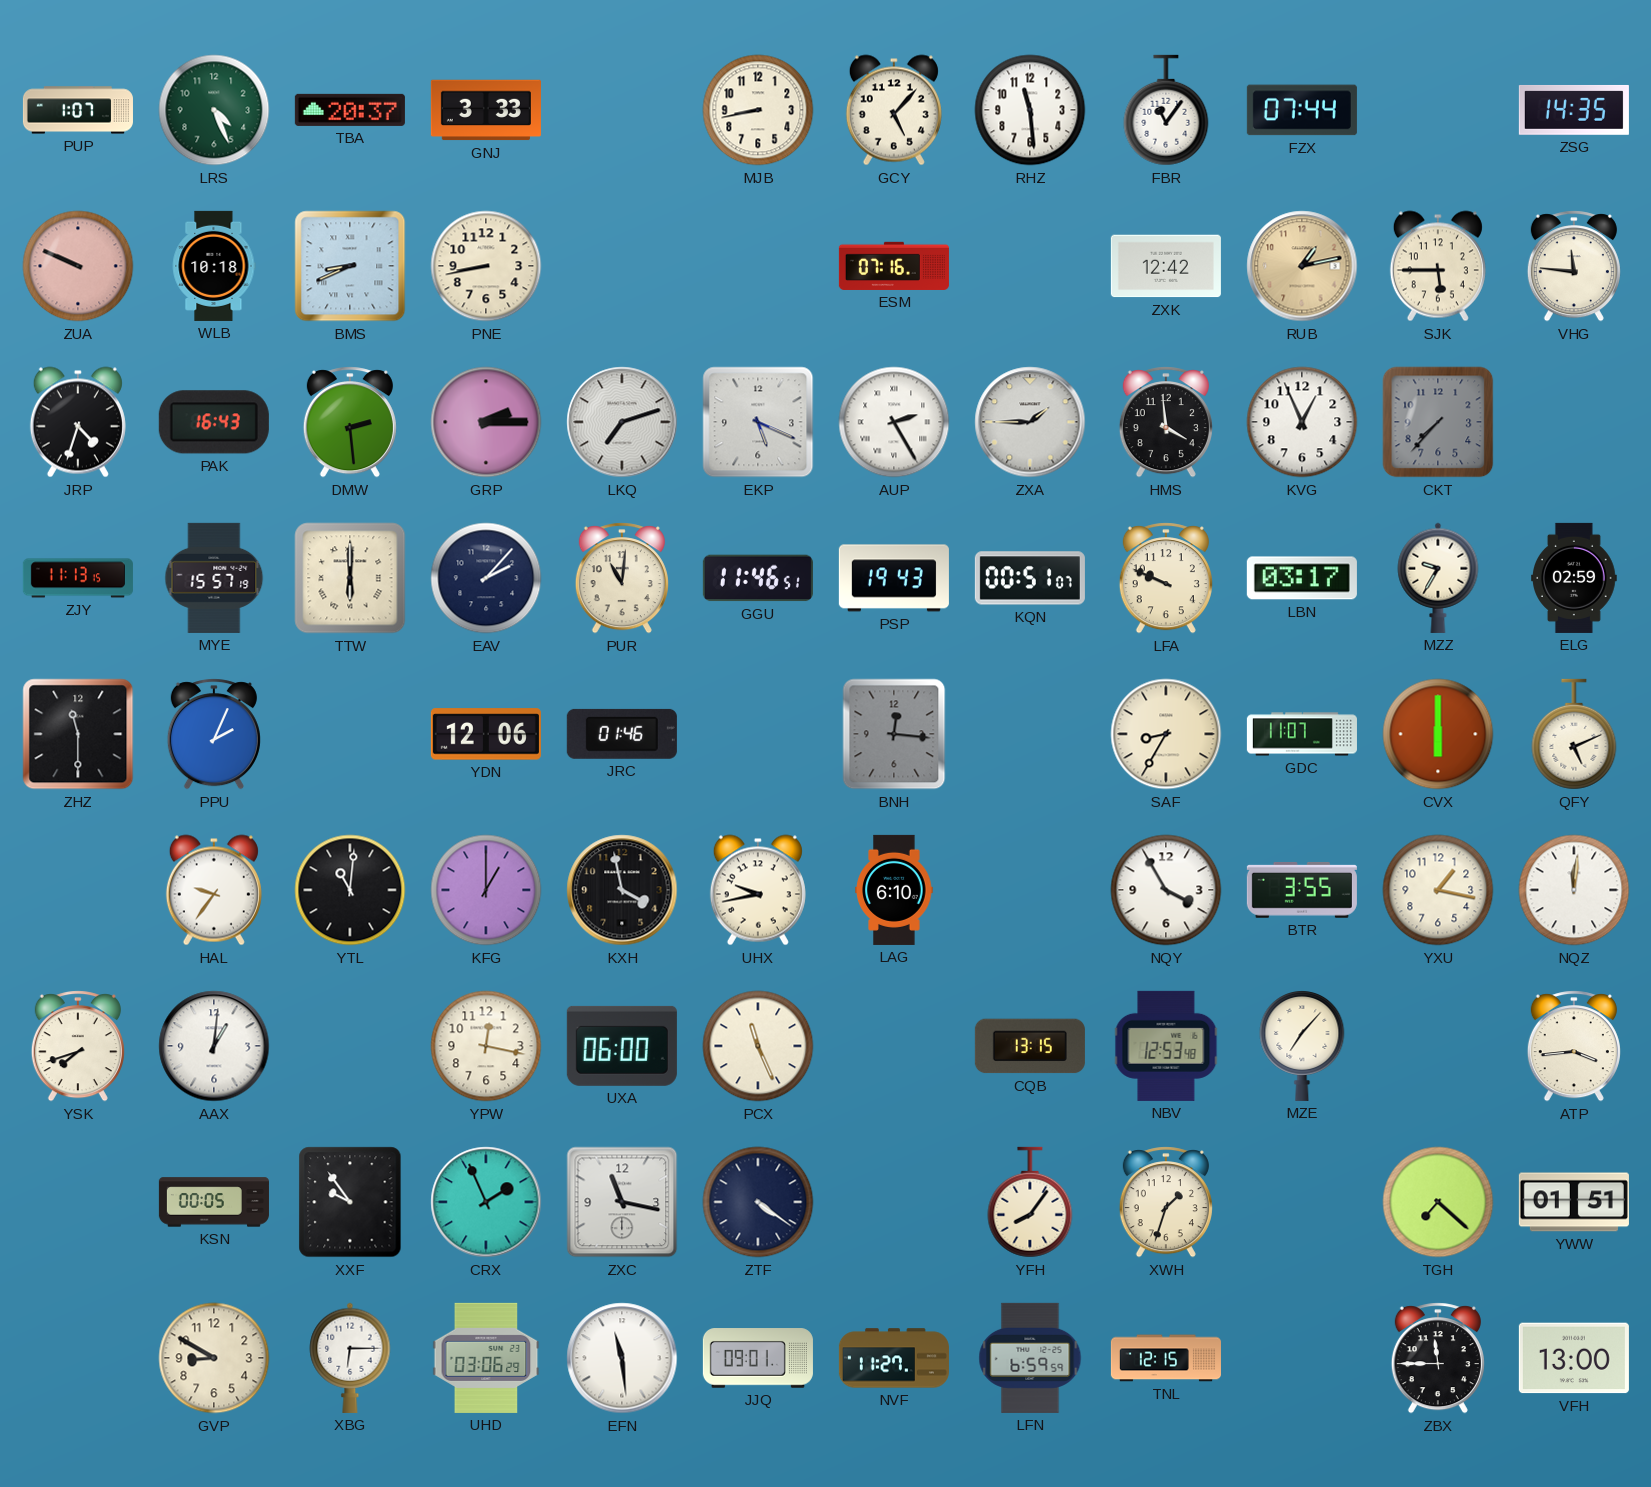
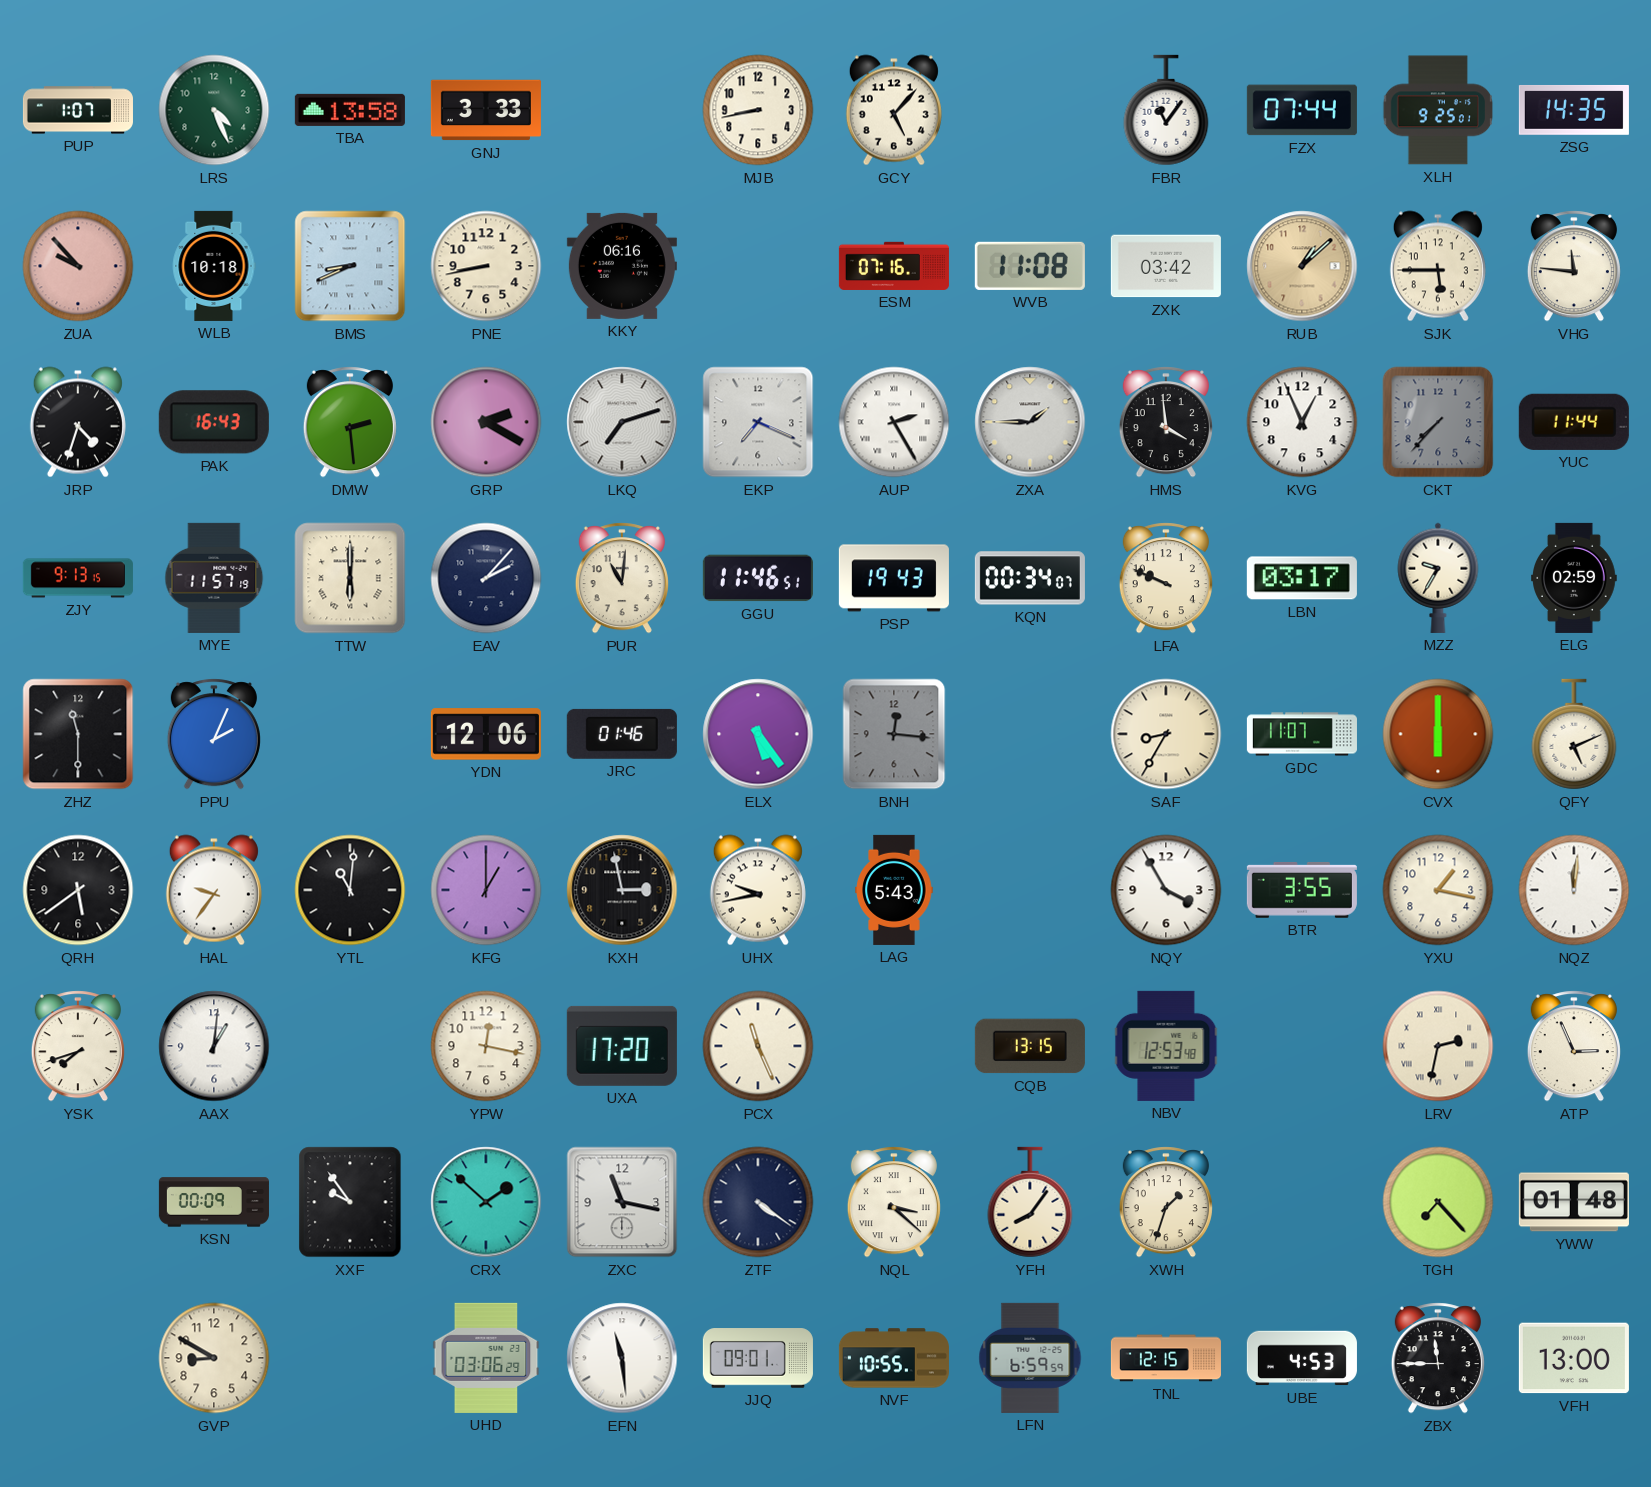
TBA: 20:37 -> 13:58
RHZ: 11:29 -> none
XLH: none -> 9:25
ZUA: 9:49 -> 9:53
KKY: none -> 06:16
WVB: none -> 11:08
ZXK: 12:42 -> 03:42
RUB: 1:13 -> 1:08
GRP: 2:15 -> 2:20
EKP: 5:19 -> 7:19
YUC: none -> 11:44
ZJY: 11:13 -> 9:13
MYE: 15:57 -> 11:57
KQN: 00:51 -> 00:34
ELX: none -> 5:24
QRH: none -> 5:39
KXH: 3:58 -> 2:58
LAG: 6:10 -> 5:43
UXA: 06:00 -> 17:20
MZE: 7:07 -> none
LRV: none -> 2:32
ATP: 3:44 -> 2:56
KSN: 00:05 -> 00:09
CRX: 1:56 -> 1:52
NQL: none -> 3:22
TGH: 7:22 -> 7:23
YWW: 01:51 -> 01:48
XBG: 6:15 -> none
NVF: 11:27 -> 10:55
UBE: none -> 4:53
